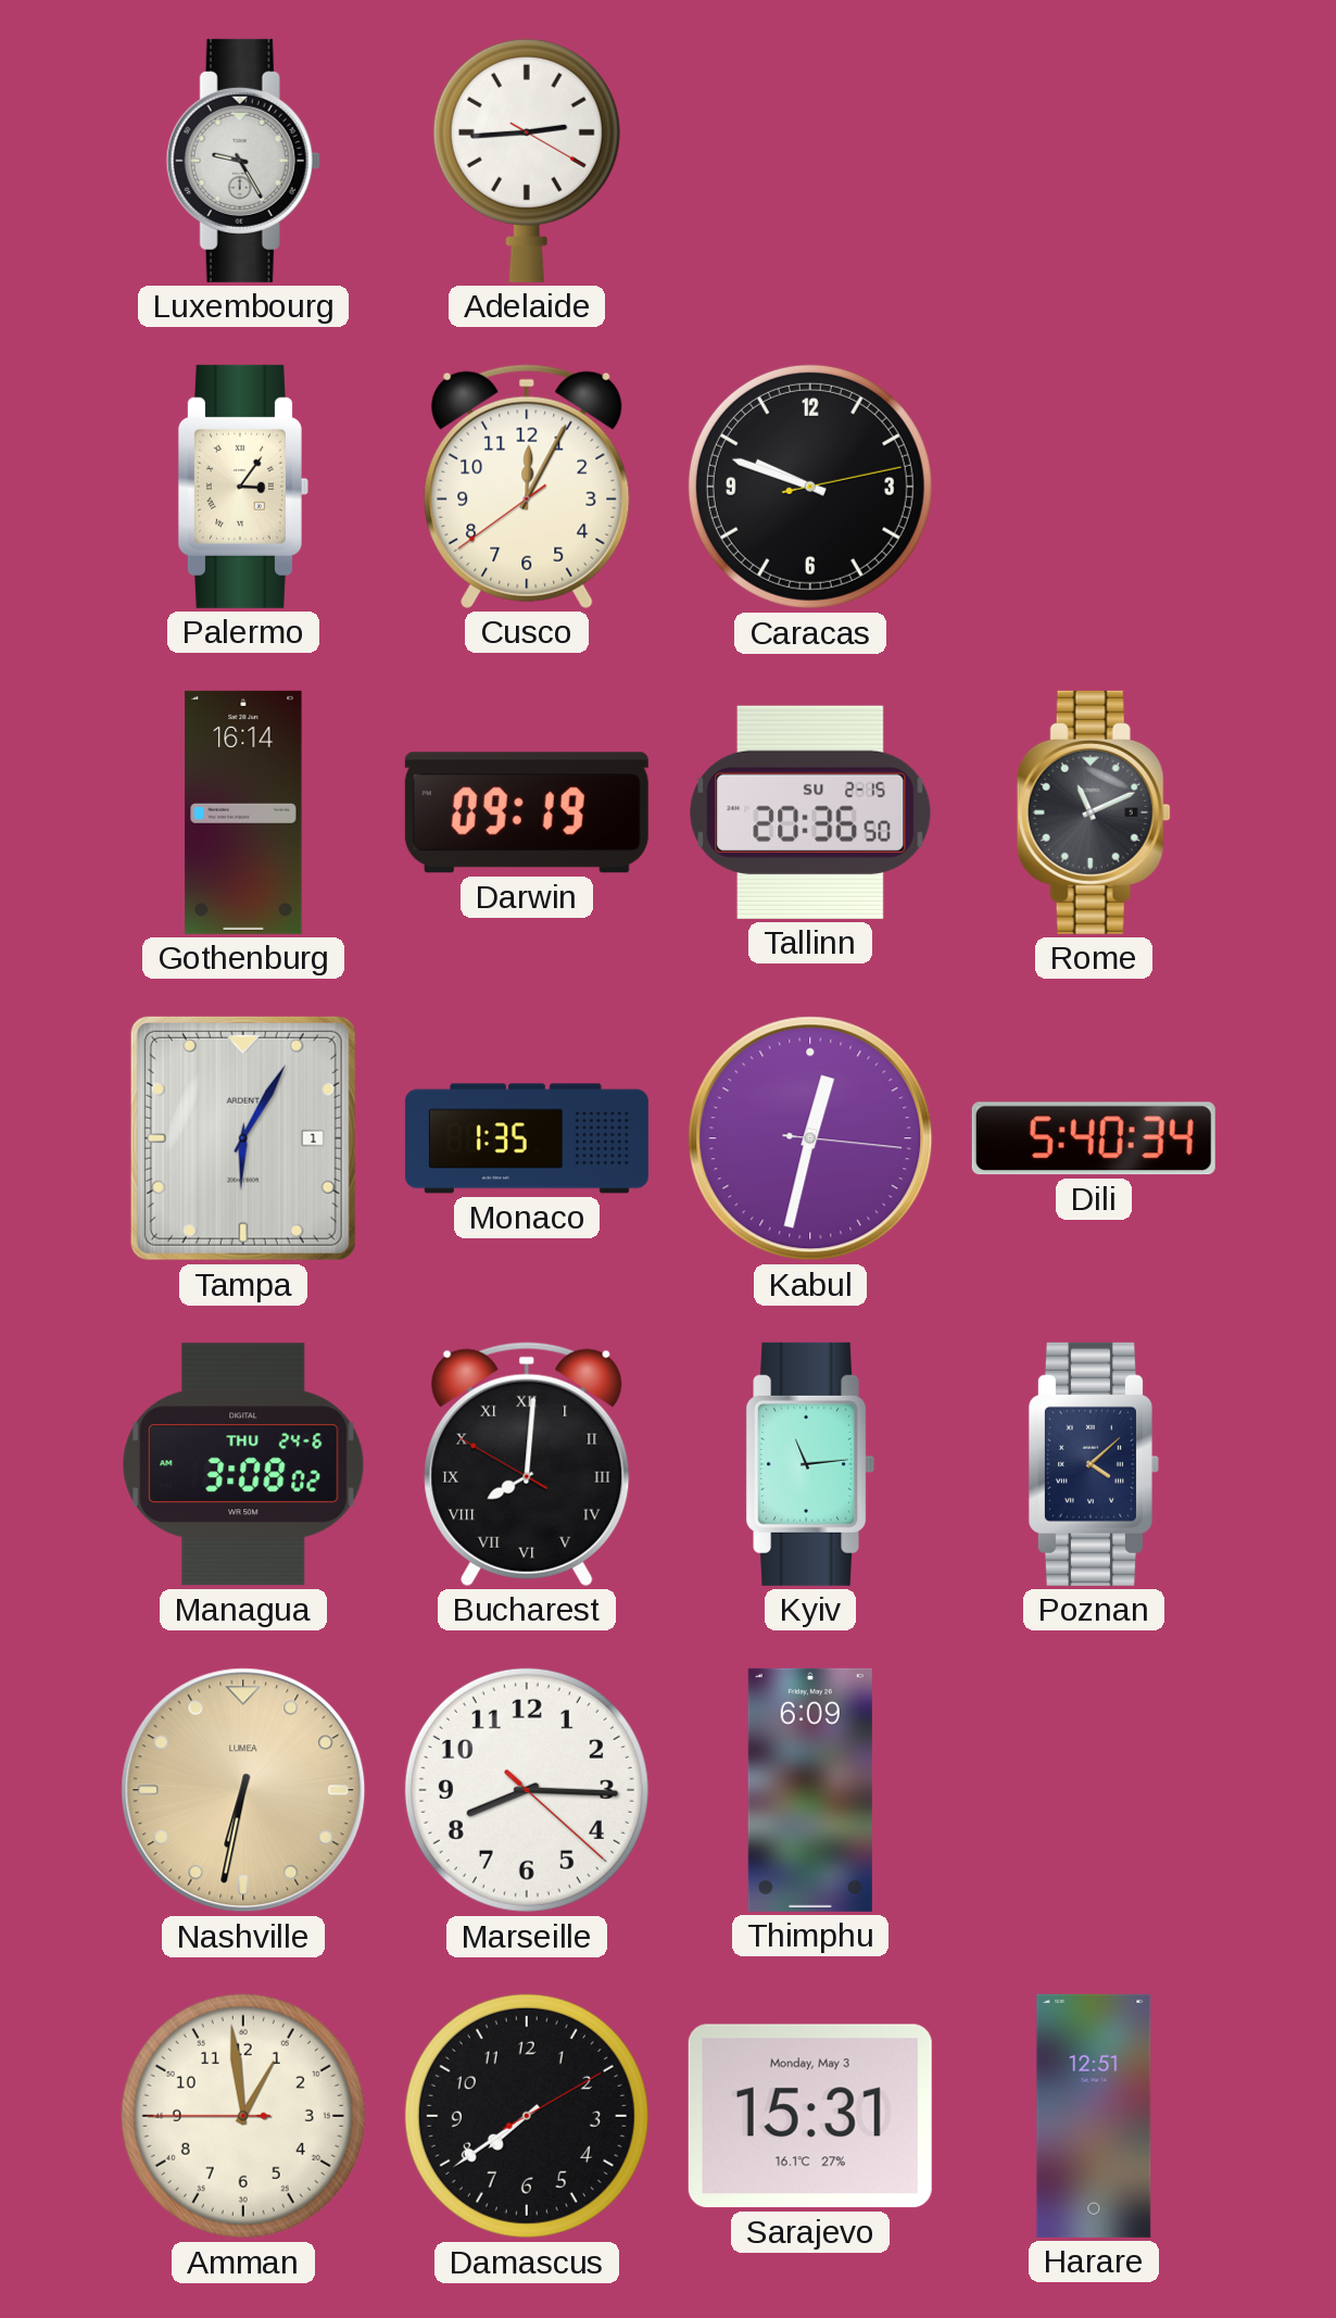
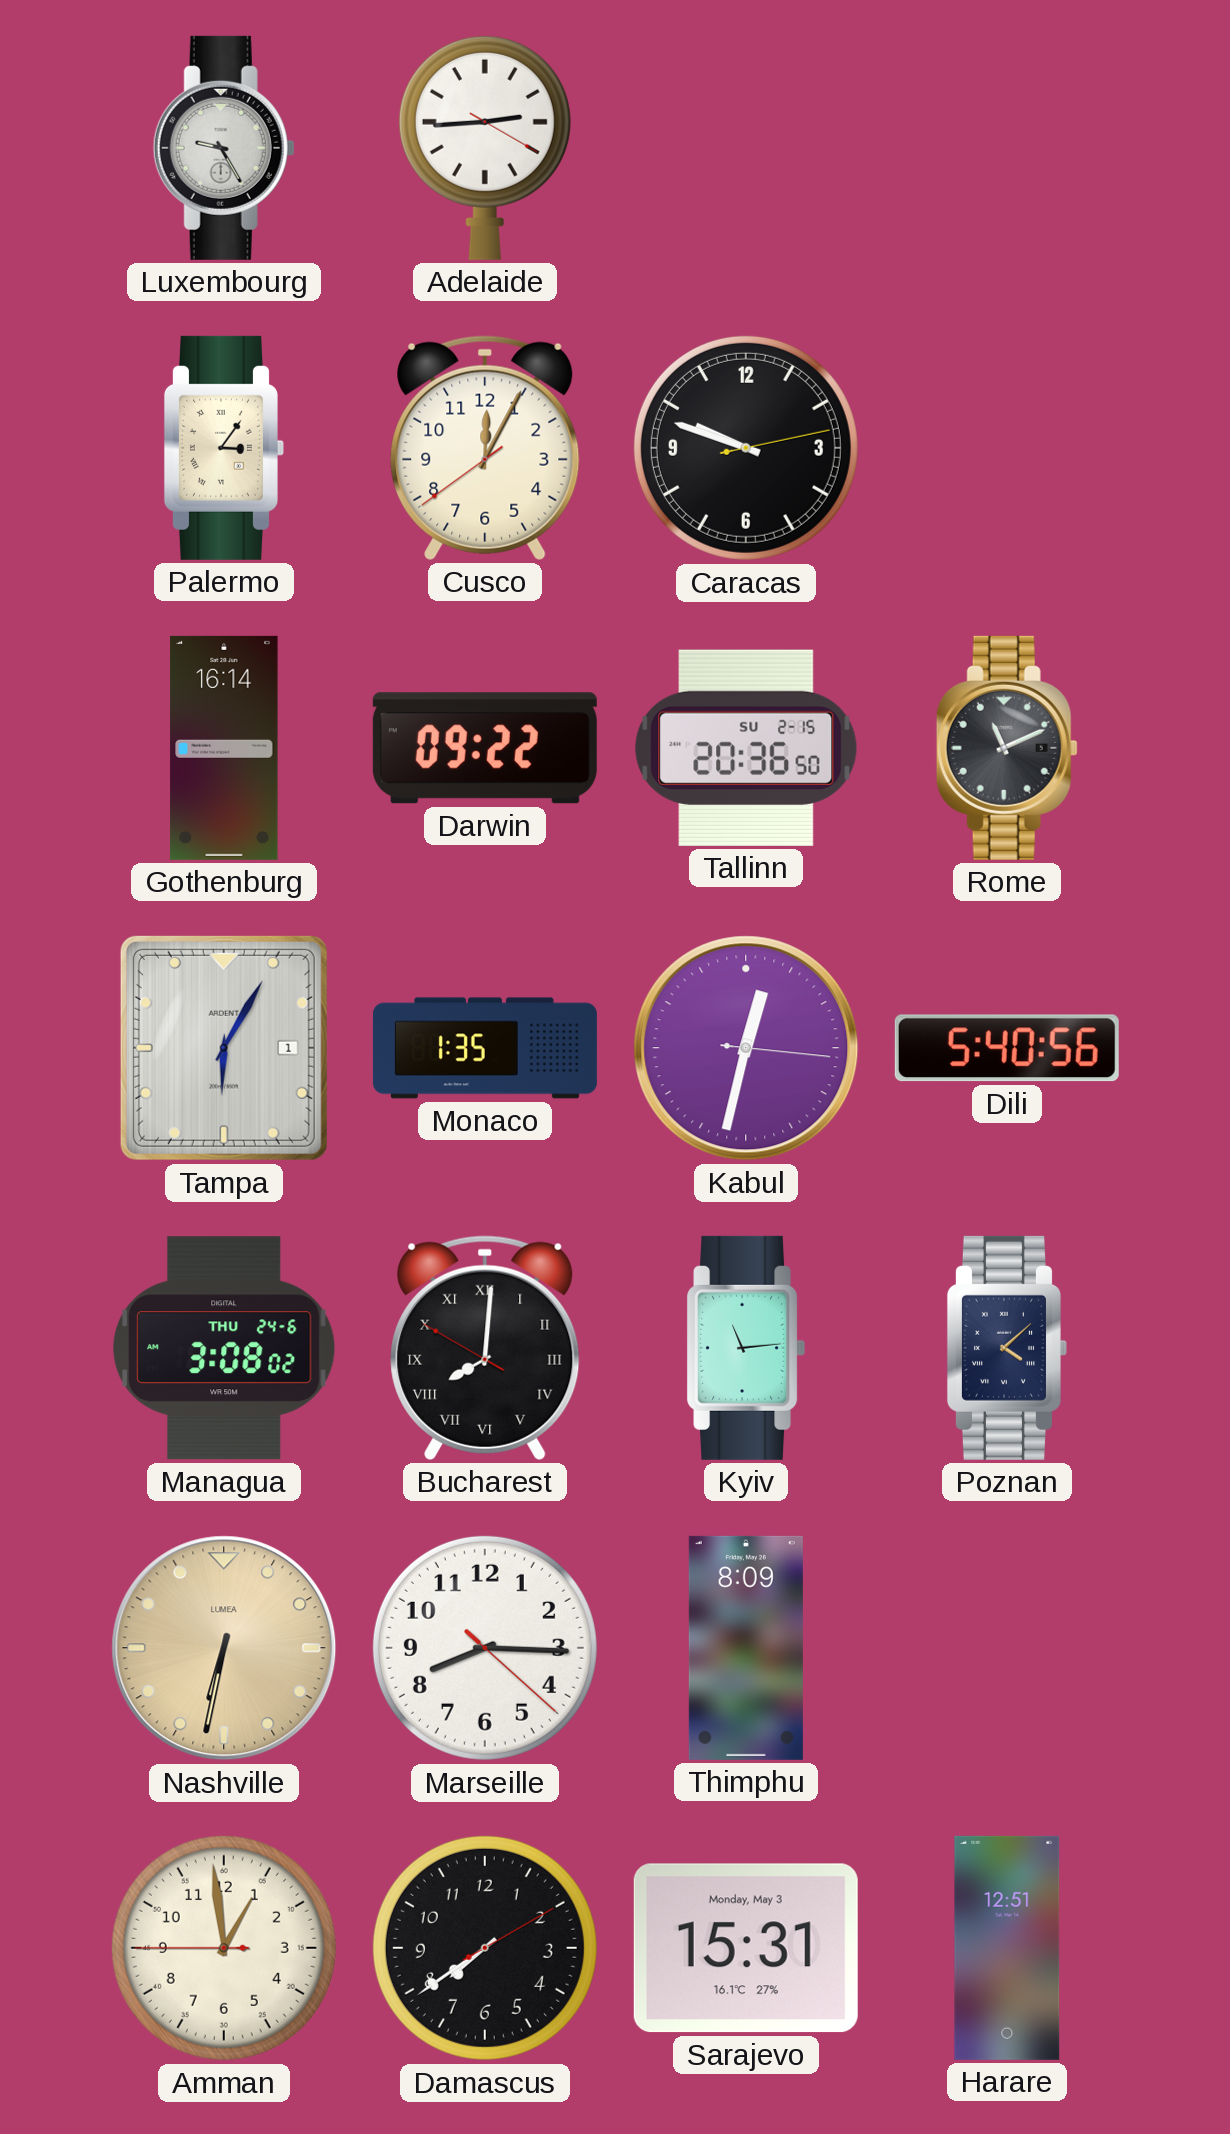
Darwin: 09:19 -> 09:22
Dili: 5:40:34 -> 5:40:56
Thimphu: 6:09 -> 8:09
